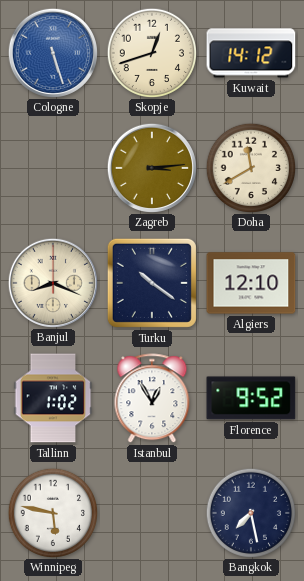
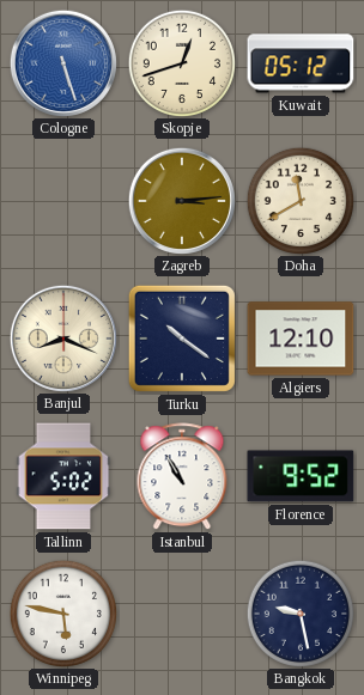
Kuwait: 14:12 -> 05:12
Tallinn: 1:02 -> 5:02
Istanbul: 12:55 -> 10:55
Bangkok: 7:28 -> 9:28
